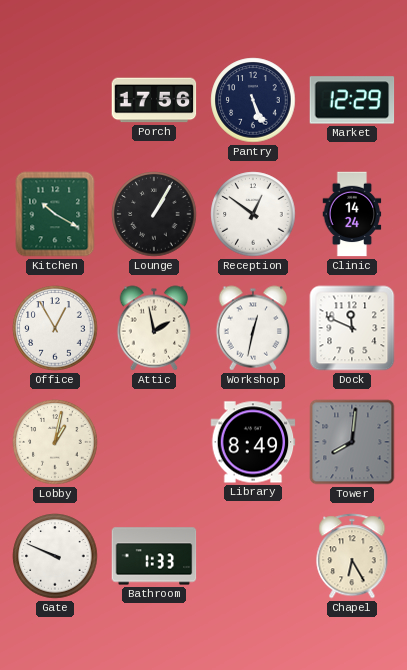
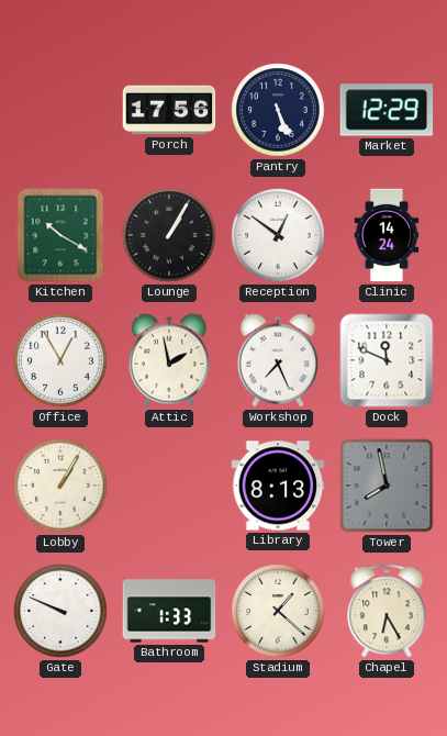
Workshop: 12:32 -> 7:26
Lobby: 1:02 -> 1:05
Library: 8:49 -> 8:13
Tower: 8:01 -> 7:58
Stadium: none -> 1:22
